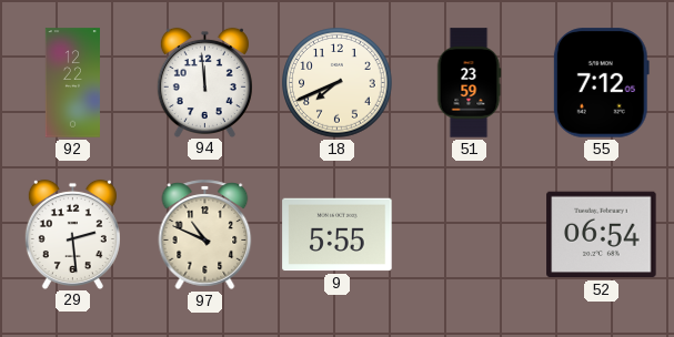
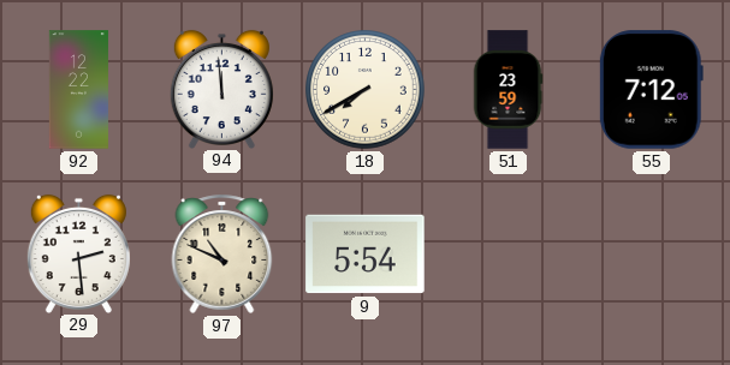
18: 7:41 -> 7:40
9: 5:55 -> 5:54
52: 06:54 -> none
